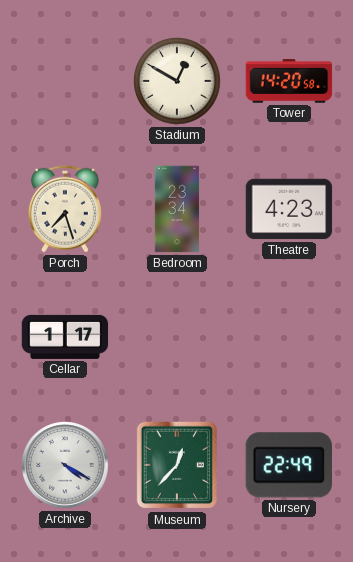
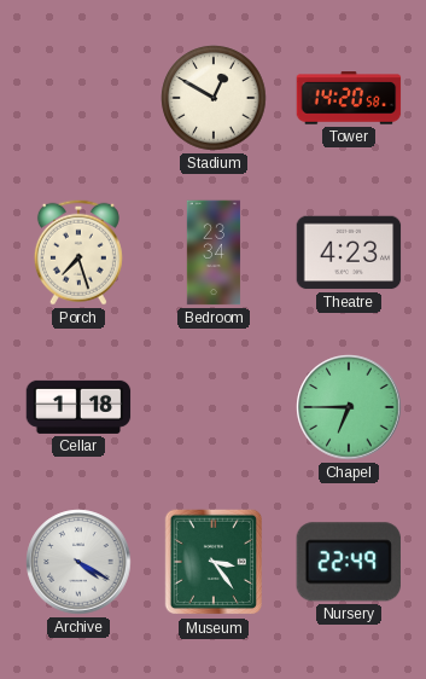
Cellar: 1:17 -> 1:18
Chapel: none -> 6:45
Museum: 12:37 -> 3:24
